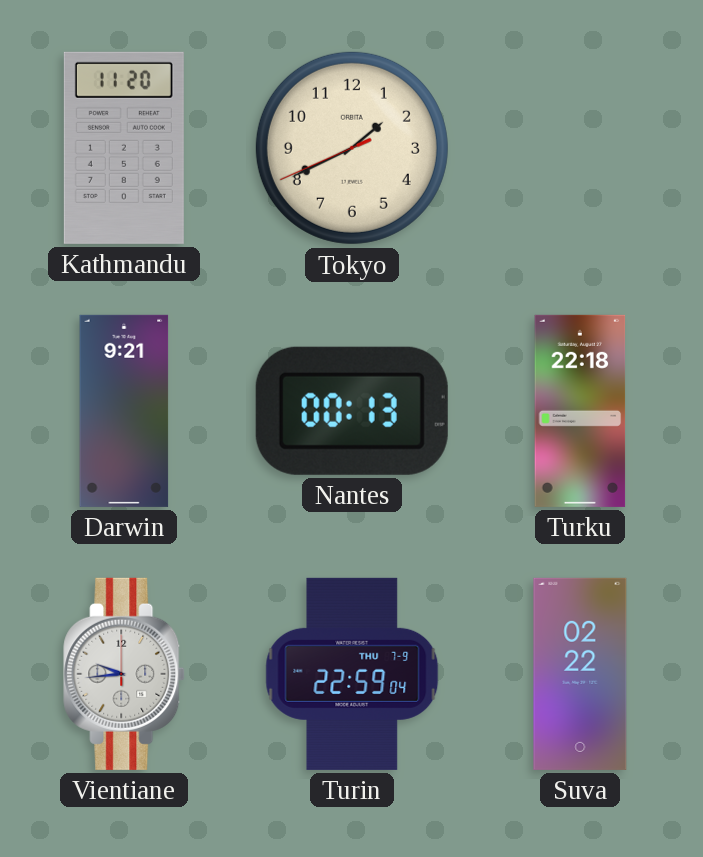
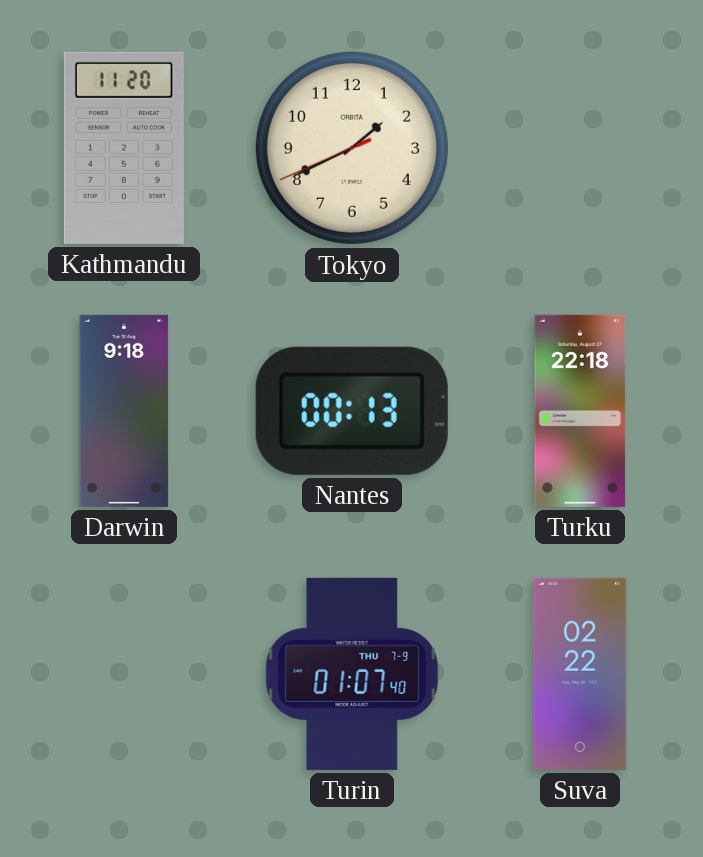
Darwin: 9:21 -> 9:18
Vientiane: 9:44 -> none
Turin: 22:59 -> 01:07
